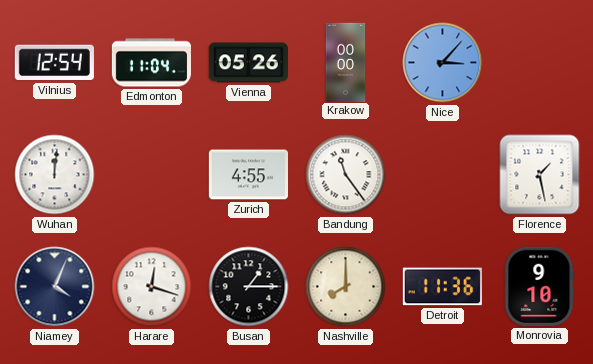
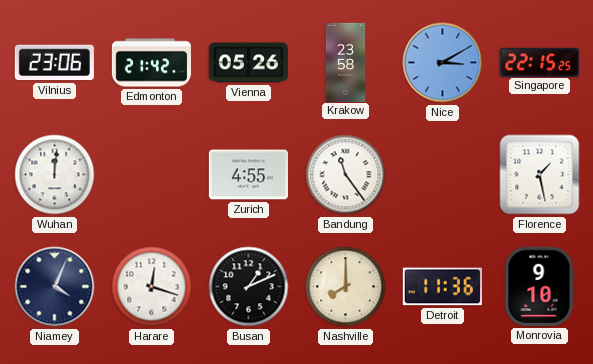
Vilnius: 12:54 -> 23:06
Edmonton: 11:04 -> 21:42
Krakow: 00:00 -> 23:58
Nice: 3:07 -> 3:10
Singapore: none -> 22:15
Busan: 1:15 -> 1:11
